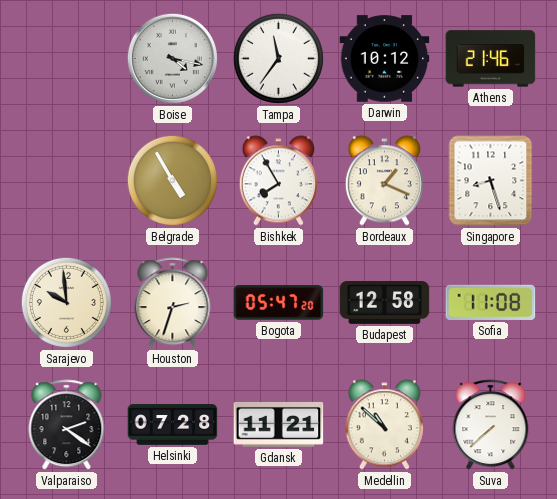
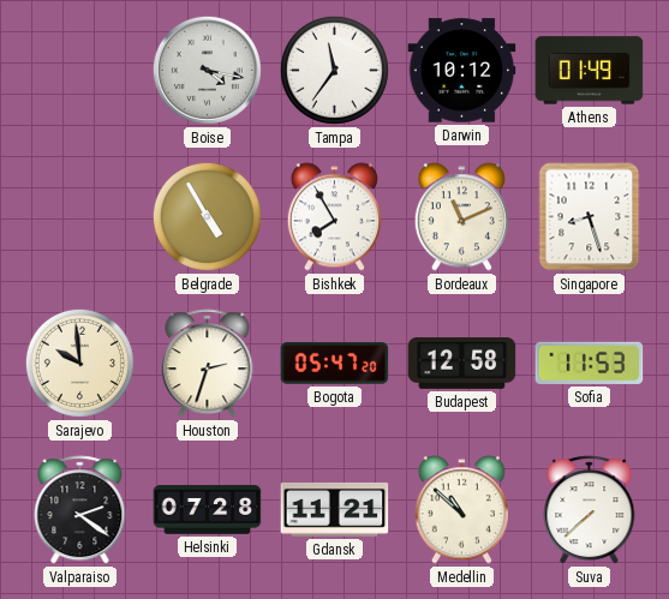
Athens: 21:46 -> 01:49
Bordeaux: 1:19 -> 11:11
Sofia: 11:08 -> 11:53
